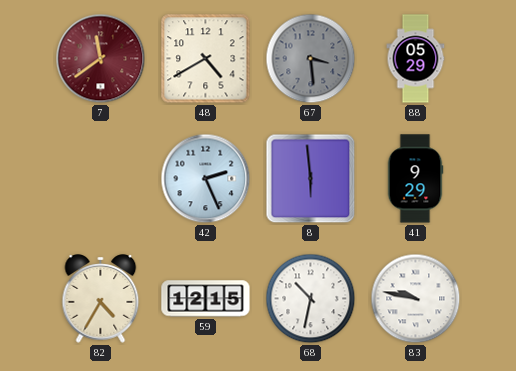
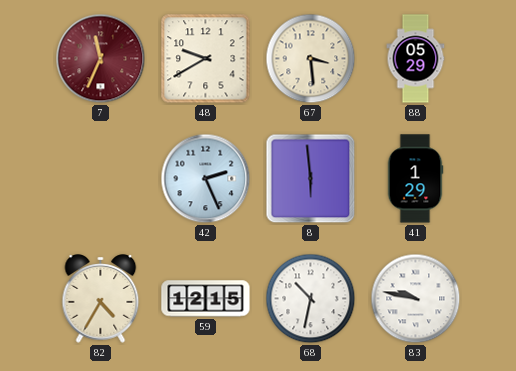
7: 11:39 -> 11:34
48: 4:40 -> 9:40
67 dial: grey -> cream
41: 9:29 -> 1:29
